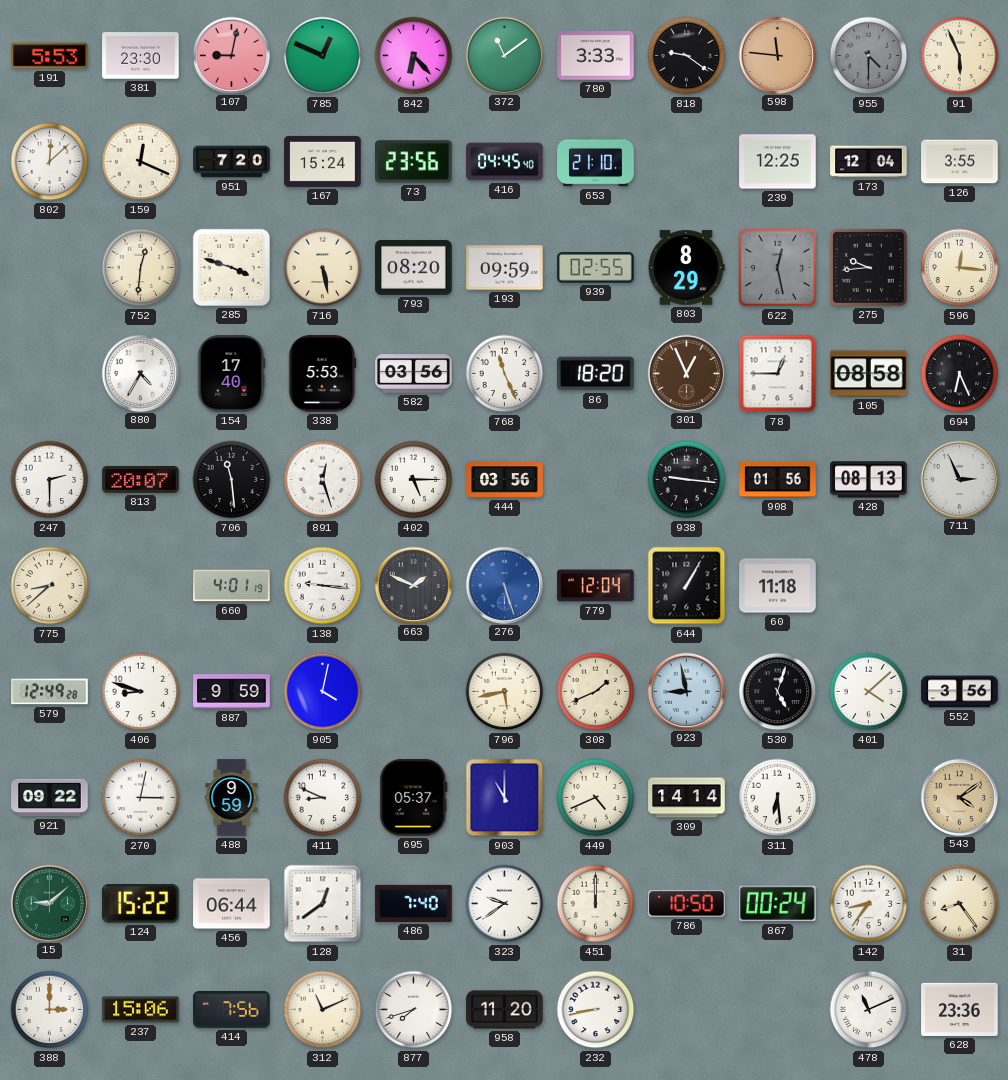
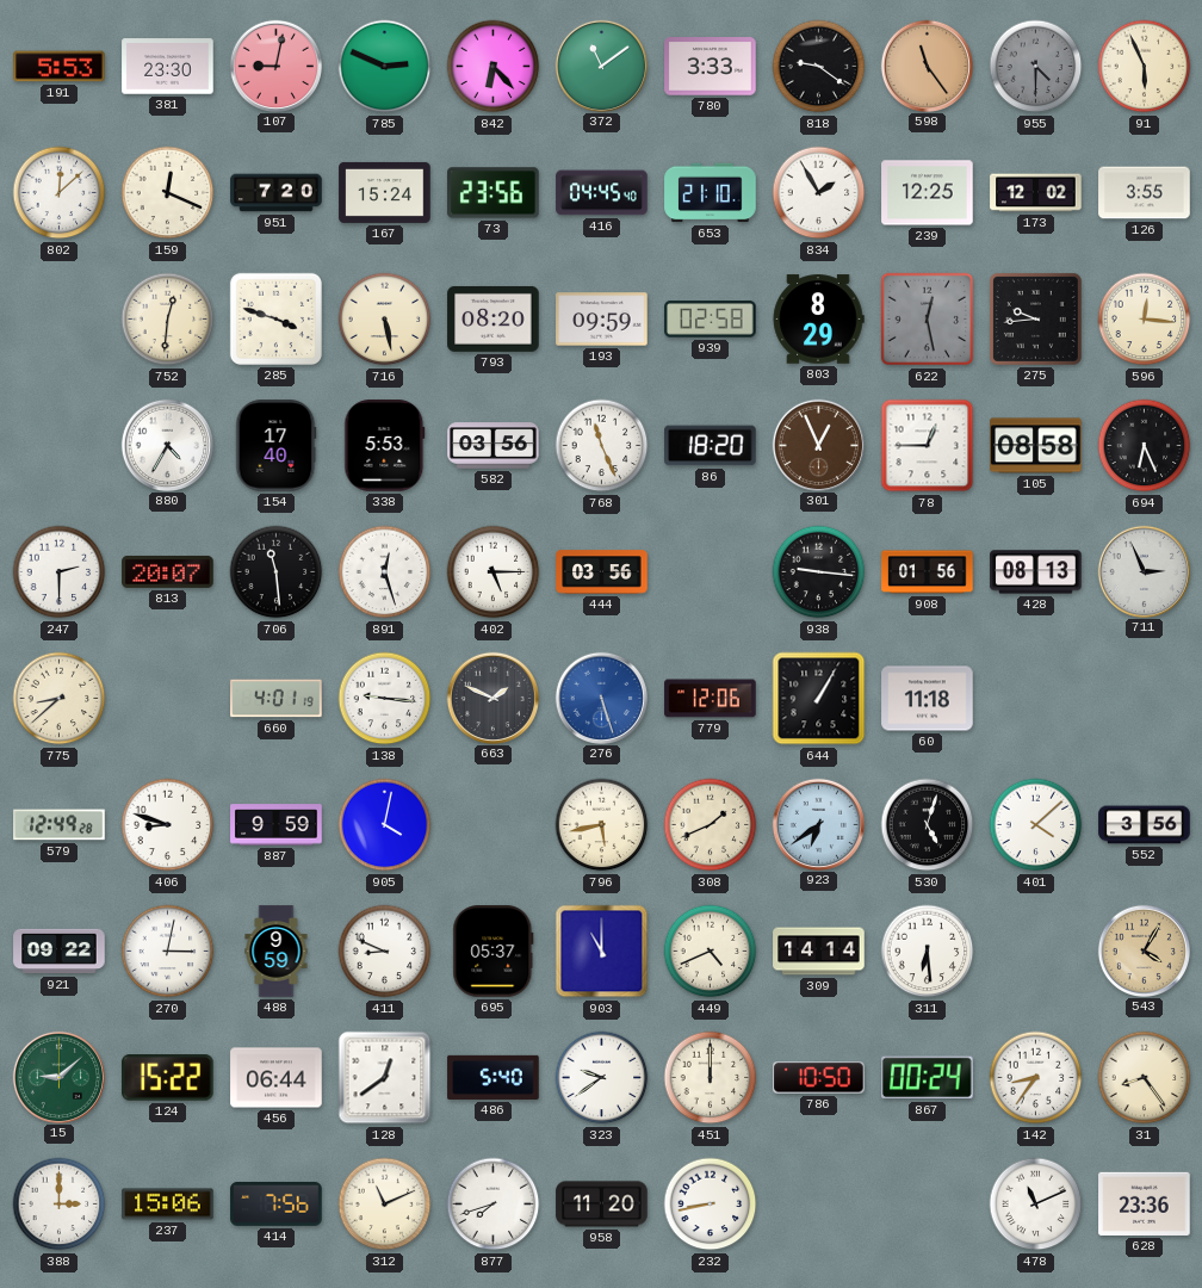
785: 12:49 -> 2:49
598: 11:46 -> 11:24
834: none -> 1:55
173: 12:04 -> 12:02
939: 02:55 -> 02:58
779: 12:04 -> 12:06
923: 8:58 -> 6:39
543: 4:09 -> 4:05
486: 7:40 -> 5:40
